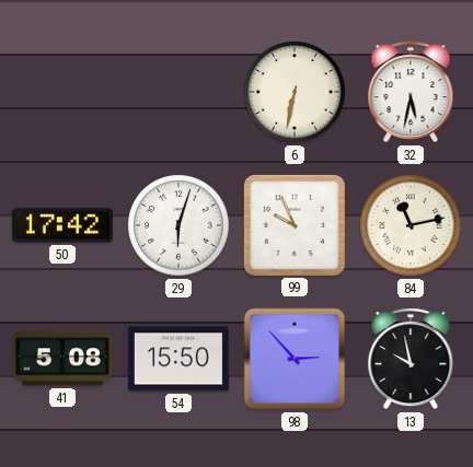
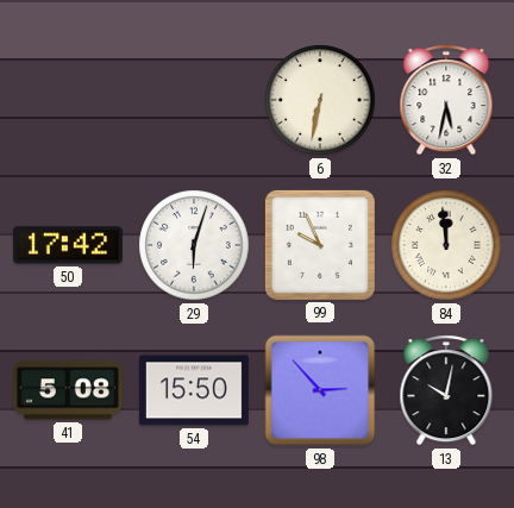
84: 11:13 -> 11:59
13: 9:58 -> 10:02
